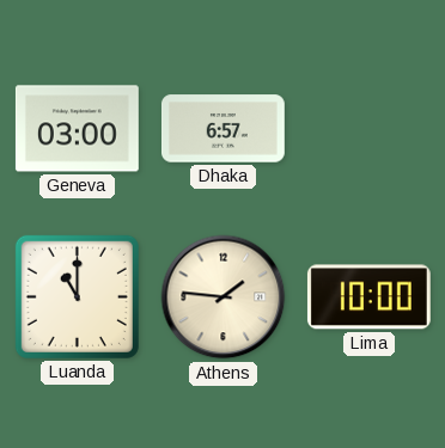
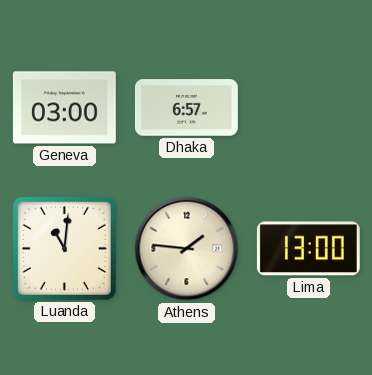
Luanda: 11:00 -> 11:01
Lima: 10:00 -> 13:00
